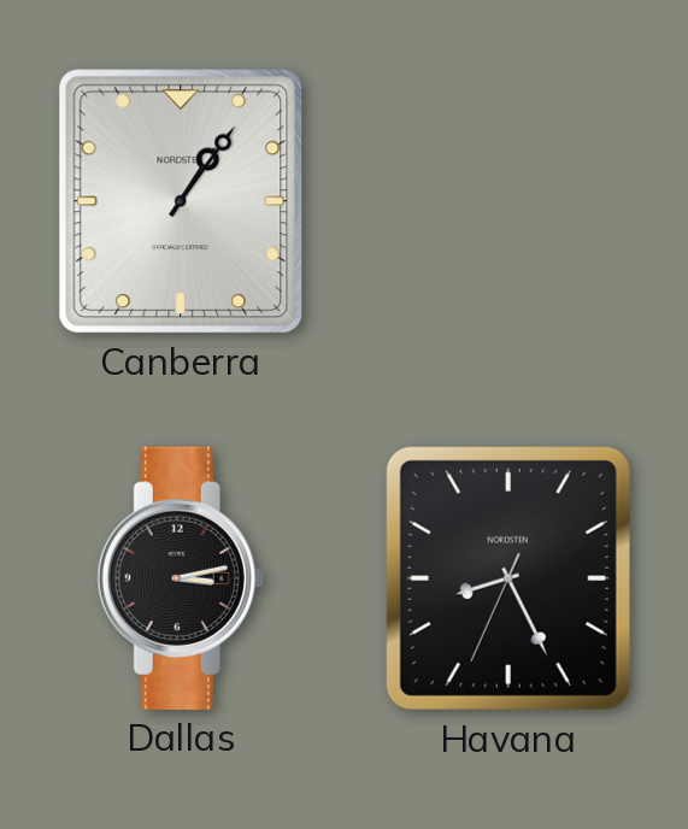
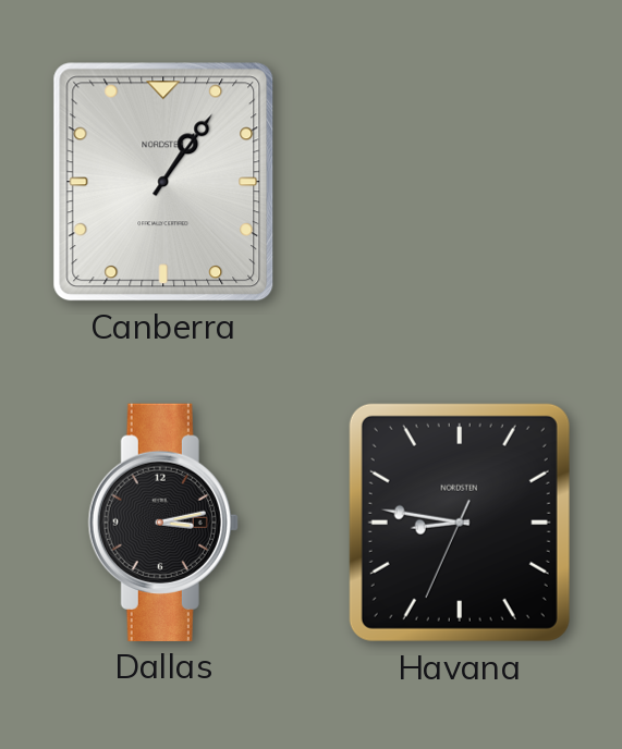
Havana: 8:25 -> 8:46
